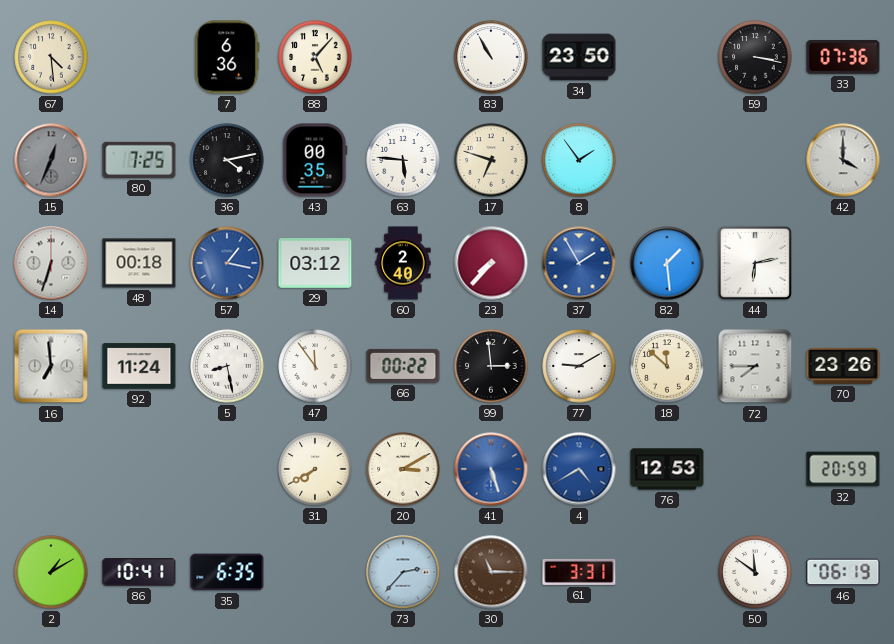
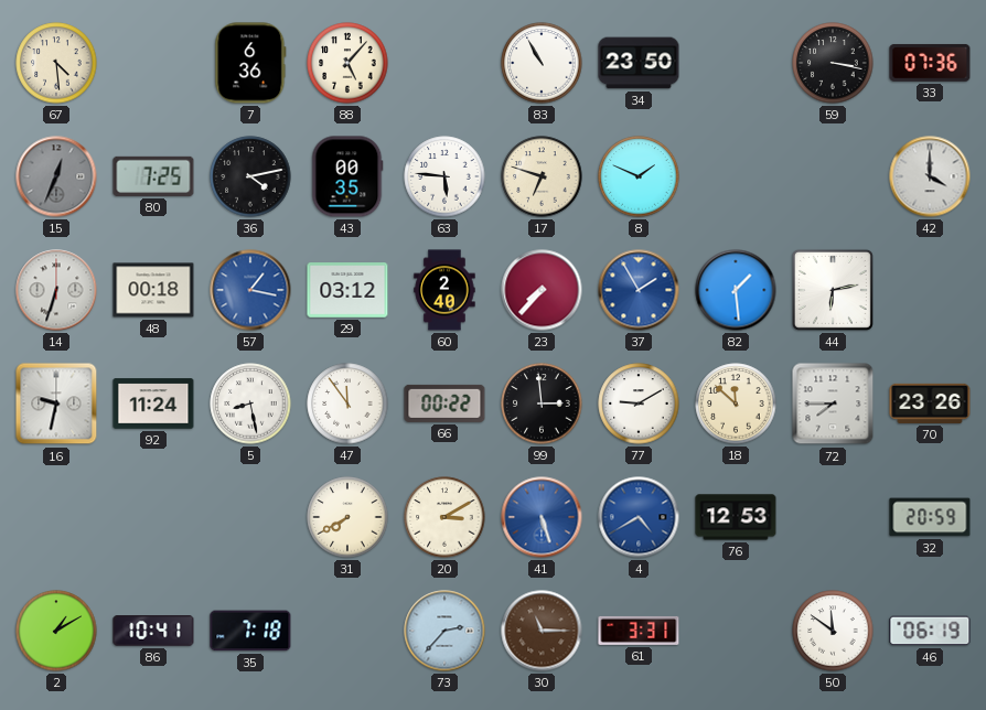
8: 1:54 -> 1:49
16: 6:59 -> 9:32
35: 6:35 -> 7:18
